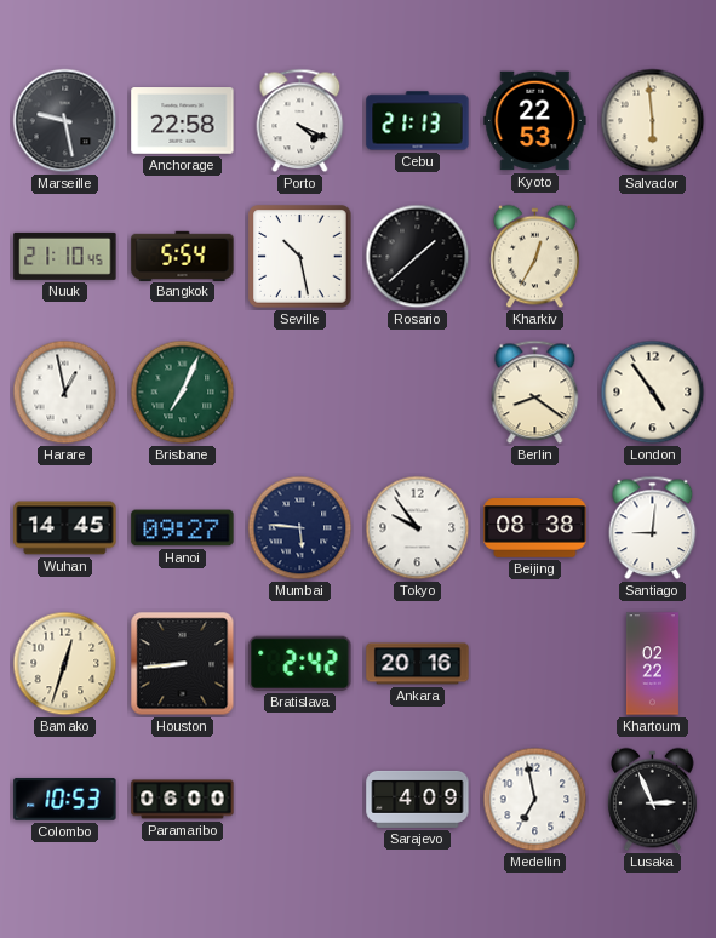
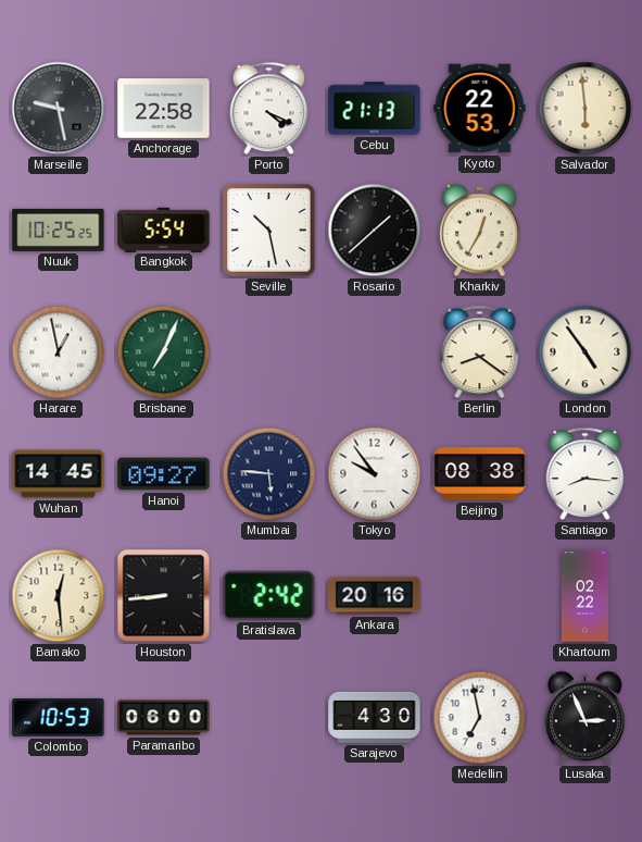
Nuuk: 21:10 -> 10:25
Santiago: 9:01 -> 8:16
Bamako: 12:33 -> 12:29
Sarajevo: 4:09 -> 4:30
